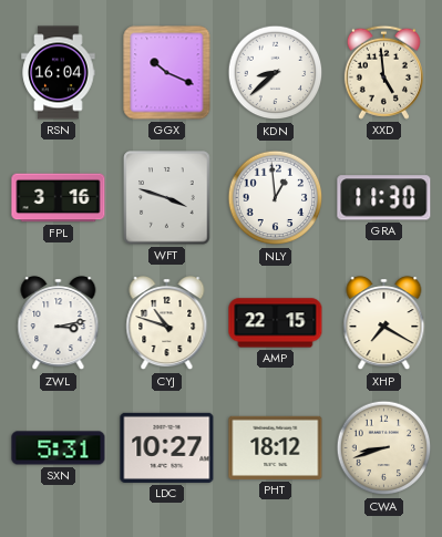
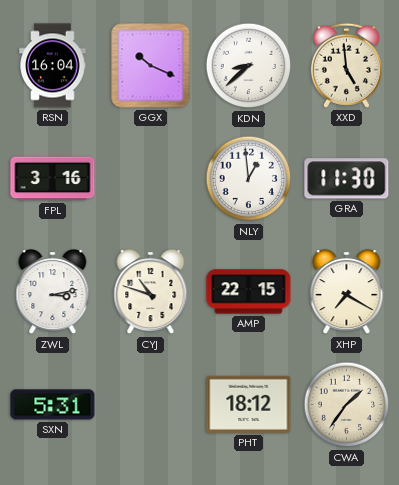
WFT: 3:48 -> none
LDC: 10:27 -> none
CWA: 8:42 -> 1:36
